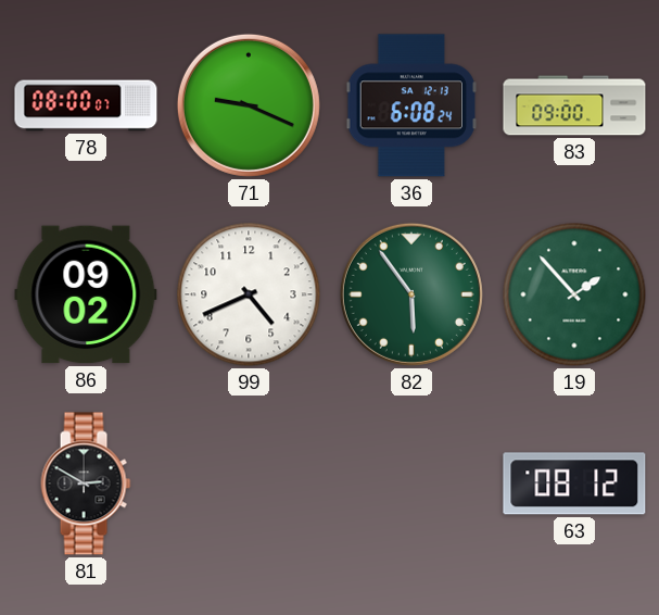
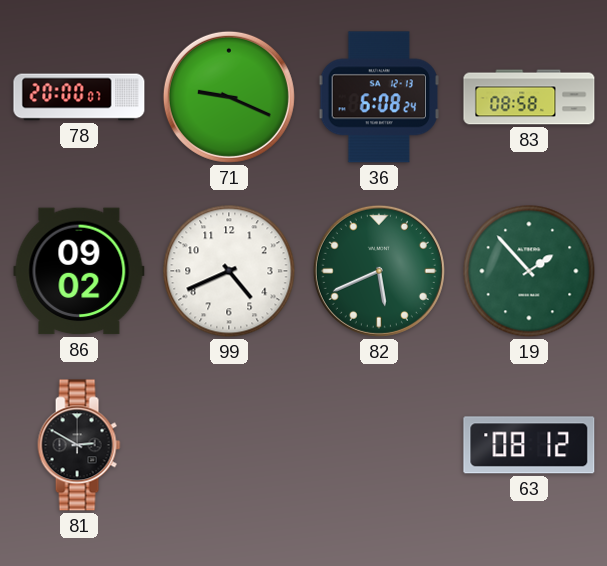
78: 08:00 -> 20:00
83: 09:00 -> 08:58
82: 5:54 -> 5:41
